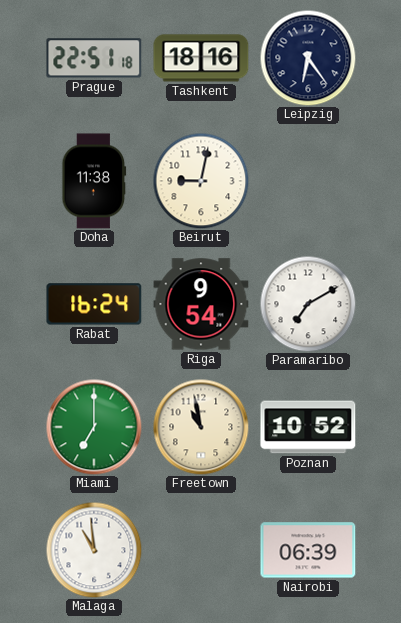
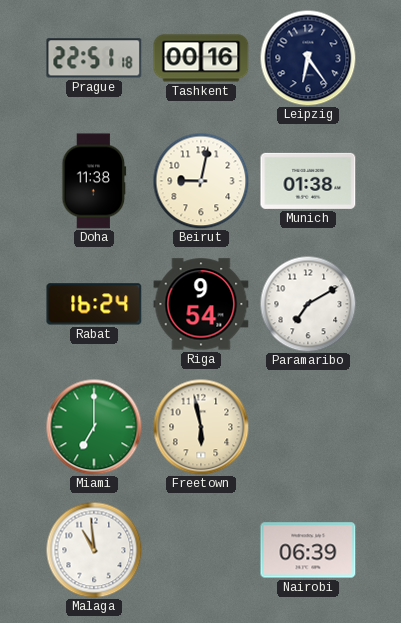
Tashkent: 18:16 -> 00:16
Munich: none -> 01:38
Freetown: 10:58 -> 5:58
Poznan: 10:52 -> none
